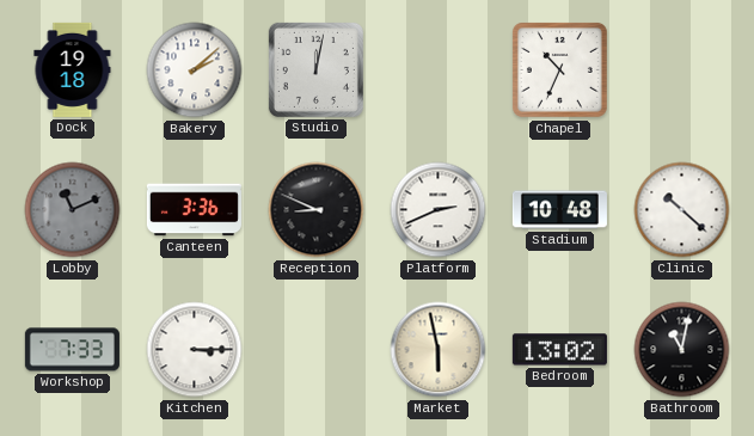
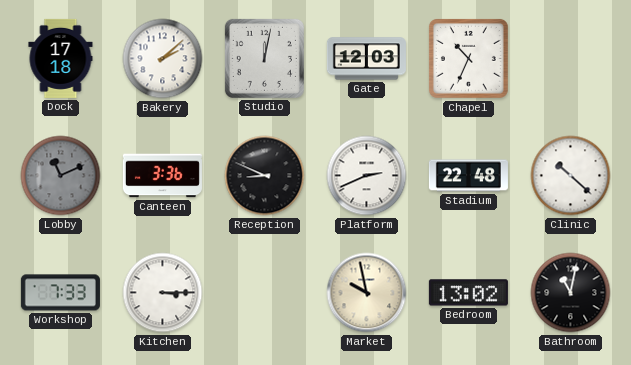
Dock: 19:18 -> 17:18
Gate: none -> 12:03
Stadium: 10:48 -> 22:48
Market: 5:58 -> 9:58
